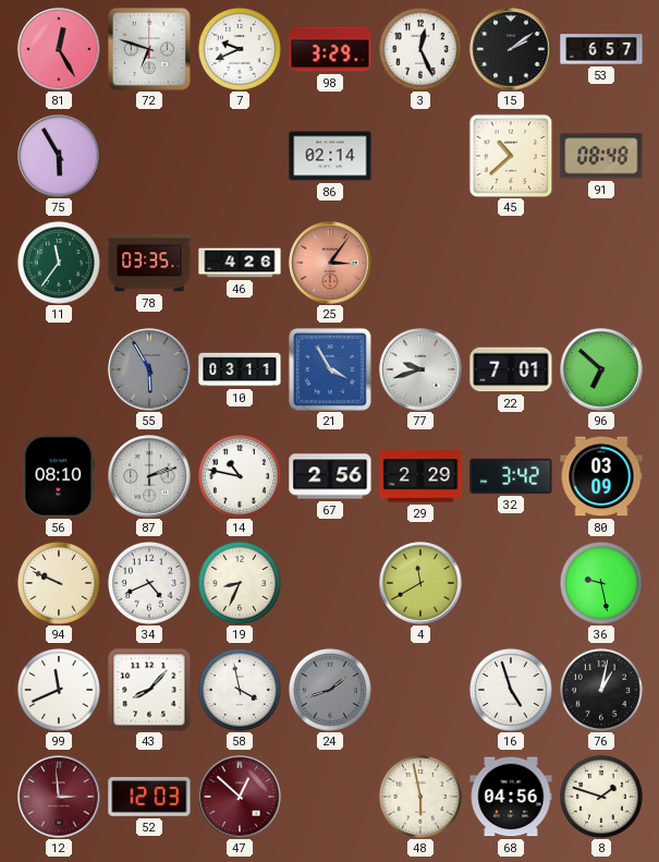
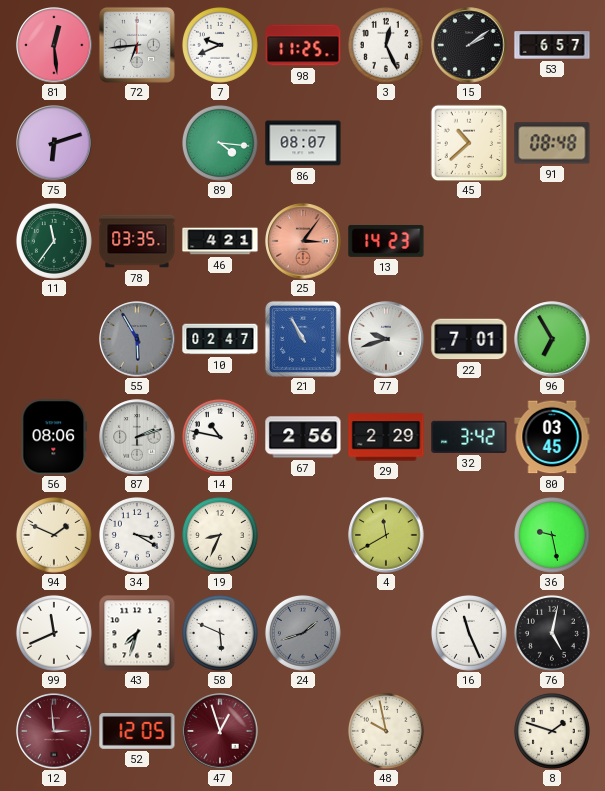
81: 12:25 -> 12:29
72: 6:48 -> 6:44
98: 3:29 -> 11:25
75: 5:55 -> 6:12
89: none -> 4:16
86: 02:14 -> 08:07
46: 4:26 -> 4:21
13: none -> 14:23
10: 03:11 -> 02:47
21: 3:55 -> 10:55
96: 6:52 -> 6:55
56: 08:10 -> 08:06
80: 03:09 -> 03:45
94: 9:49 -> 1:49
34: 4:41 -> 3:20
43: 8:07 -> 7:33
58: 3:58 -> 5:49
16: 4:57 -> 11:26
76: 1:02 -> 5:02
52: 12:03 -> 12:05
47: 12:52 -> 12:57
48: 5:58 -> 9:58
68: 04:56 -> none
